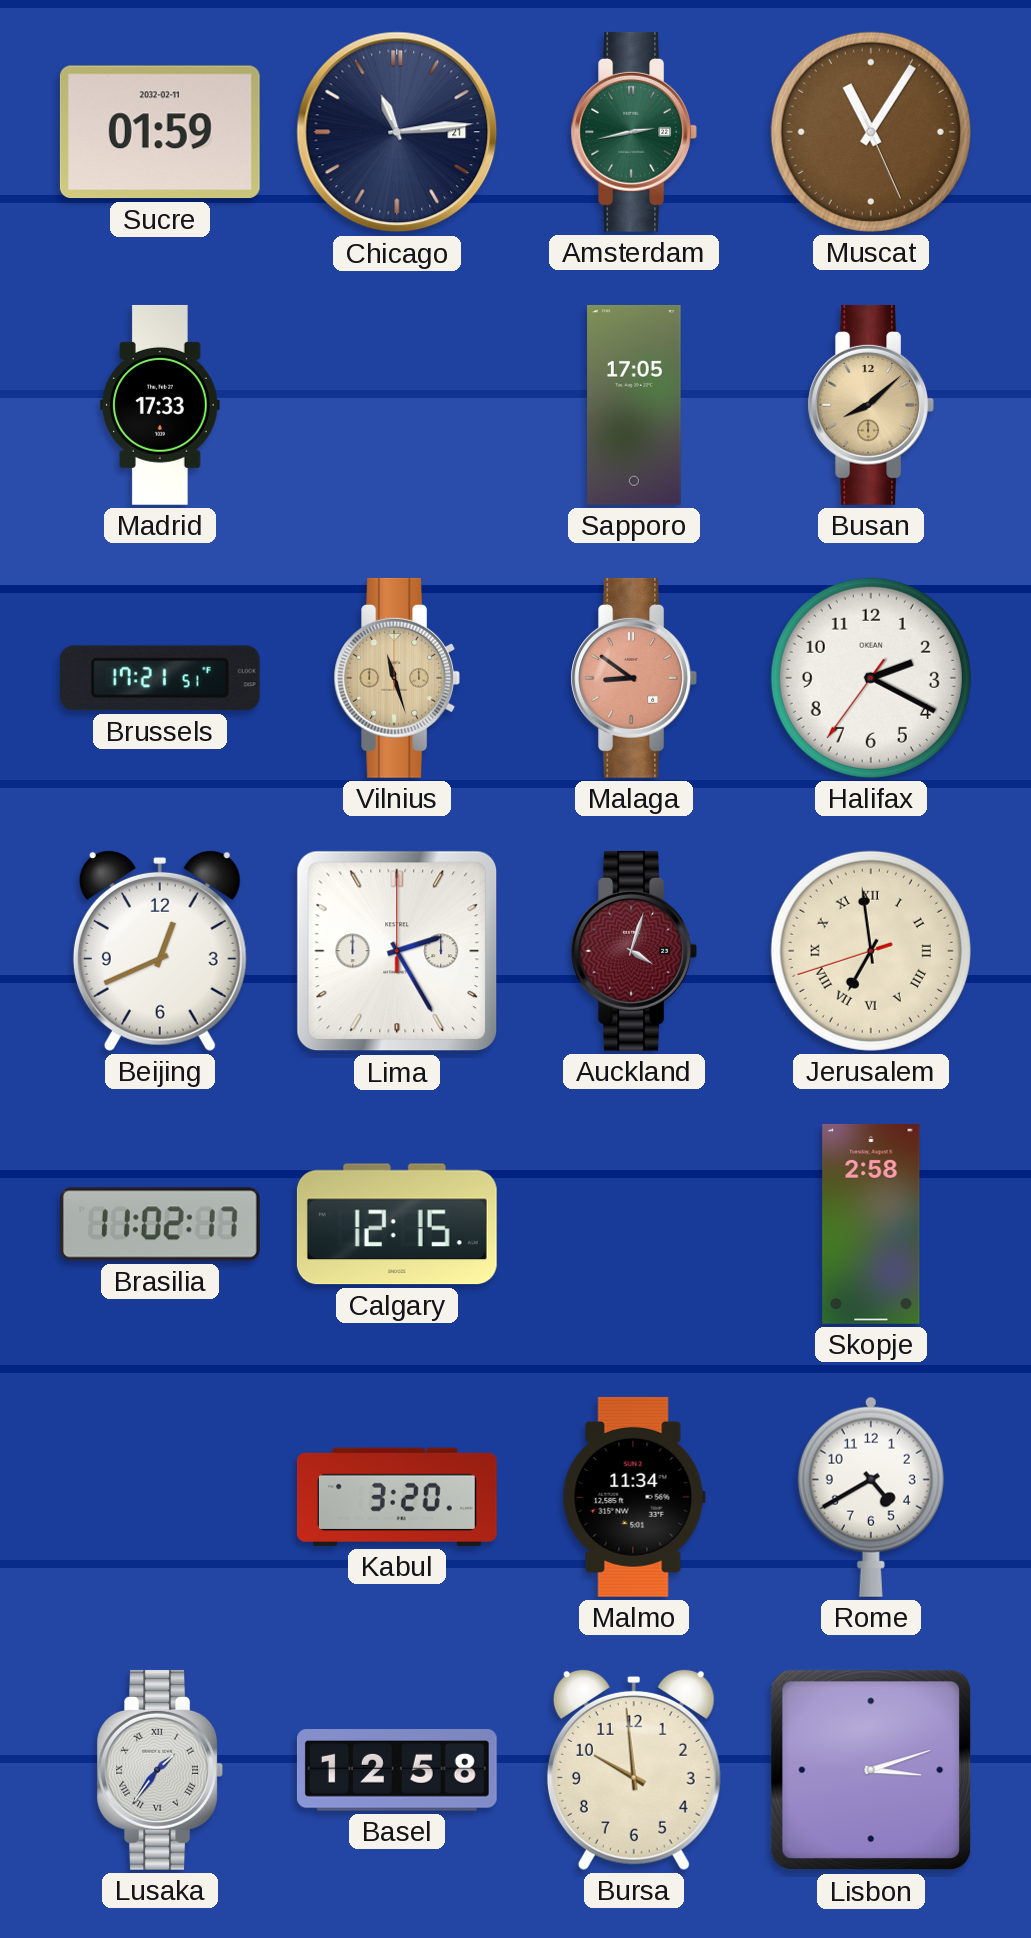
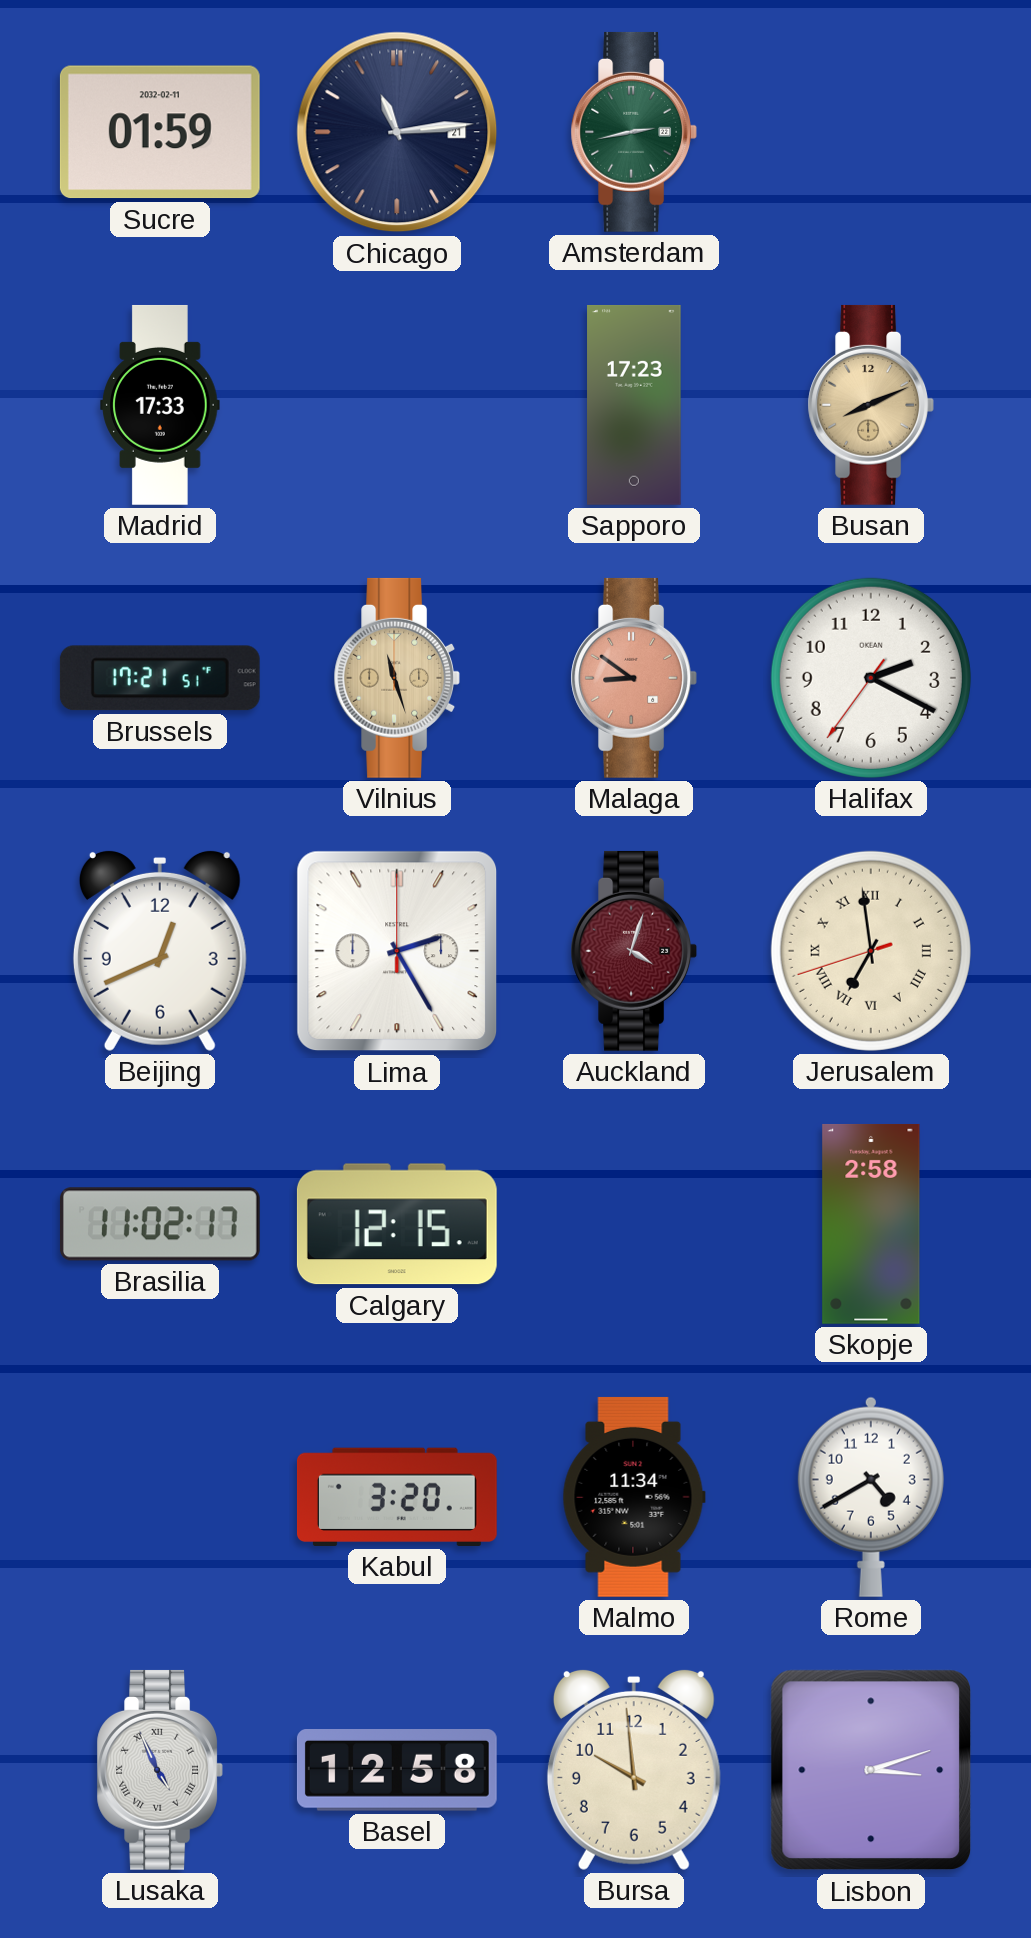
Muscat: 11:05 -> none
Sapporo: 17:05 -> 17:23
Busan: 8:08 -> 8:11
Lusaka: 1:36 -> 4:56
